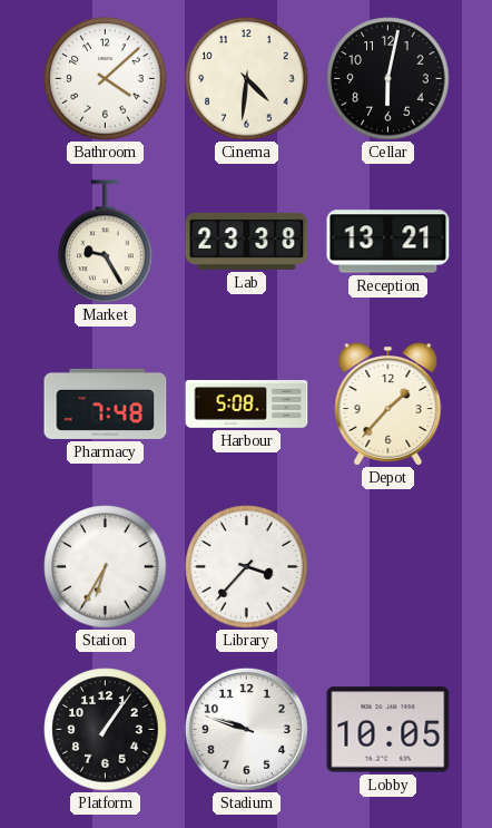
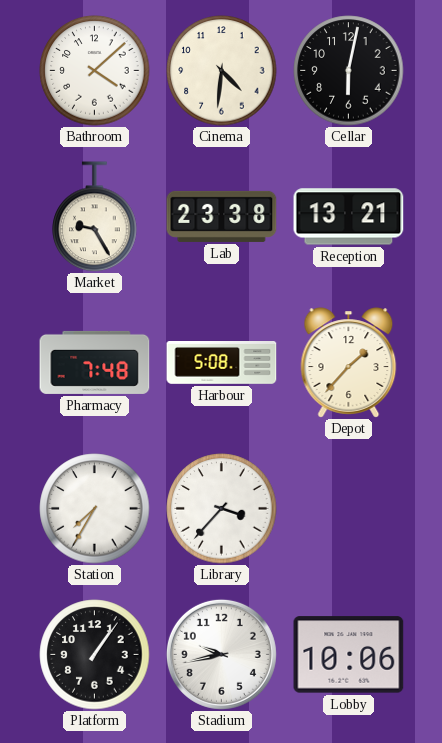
Station: 6:35 -> 7:35
Stadium: 9:48 -> 9:43
Lobby: 10:05 -> 10:06
